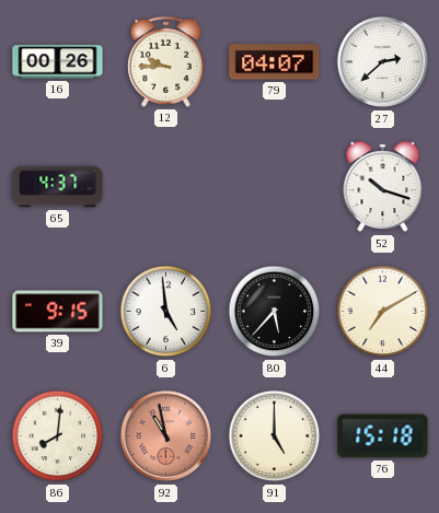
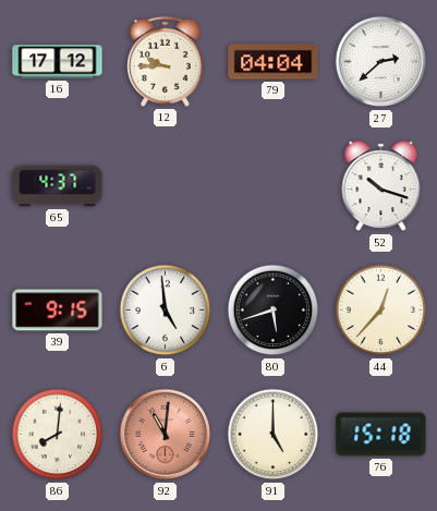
16: 00:26 -> 17:12
79: 04:07 -> 04:04
80: 5:37 -> 5:42
44: 7:10 -> 12:37
92: 10:58 -> 11:01
